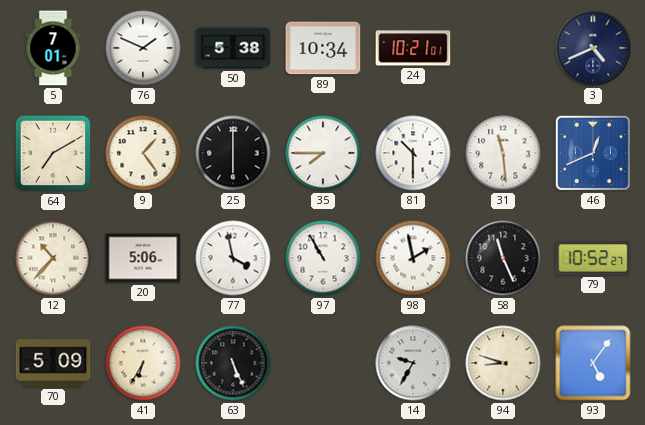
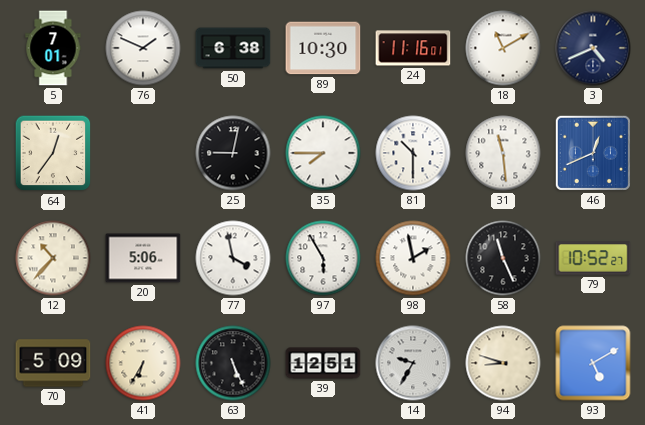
50: 5:38 -> 6:38
89: 10:34 -> 10:30
24: 10:21 -> 11:16
18: none -> 11:10
64: 7:10 -> 12:36
9: 1:24 -> none
25: 6:00 -> 9:02
97: 10:55 -> 5:55
39: none -> 12:51
93: 5:06 -> 5:10
